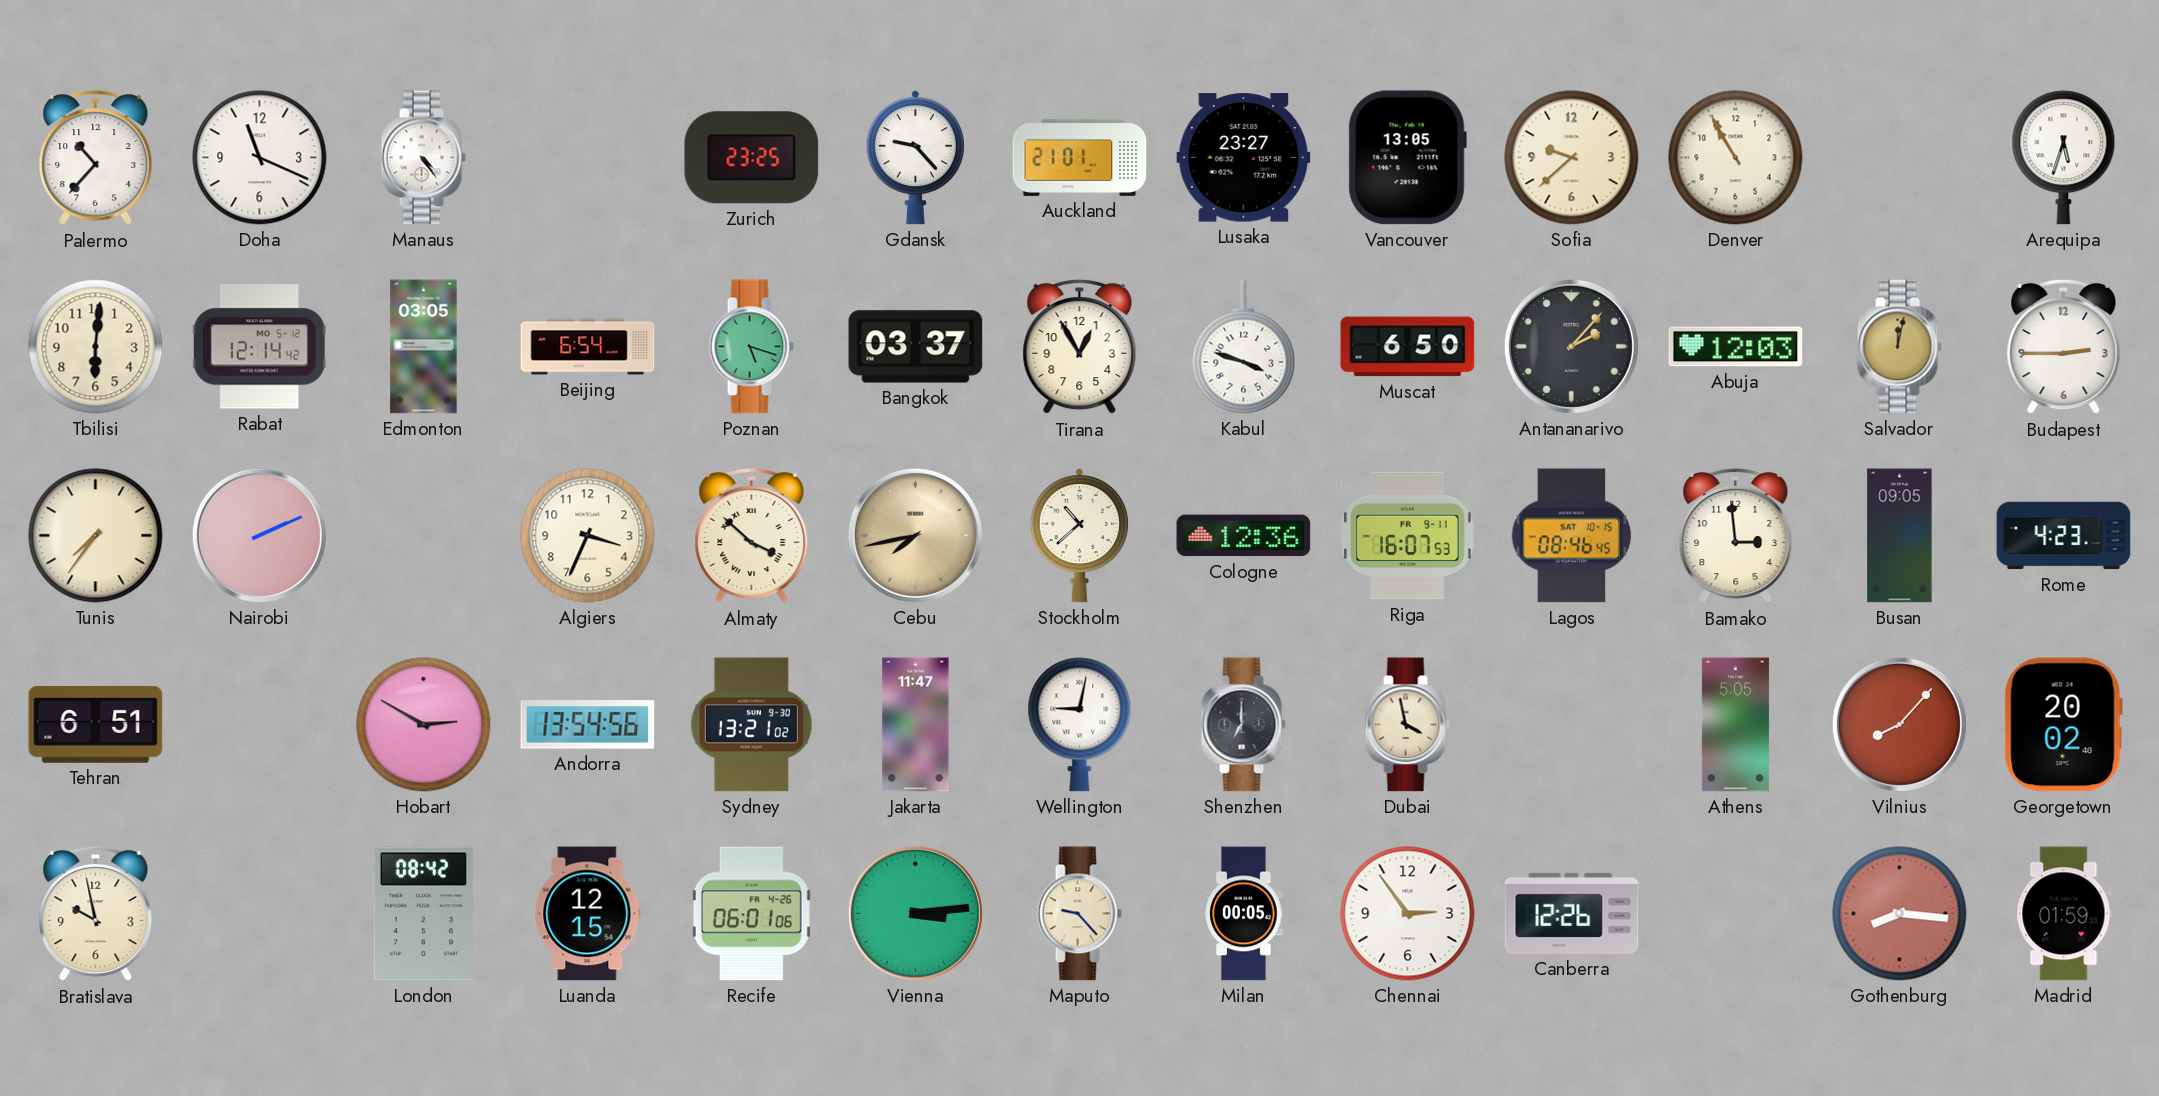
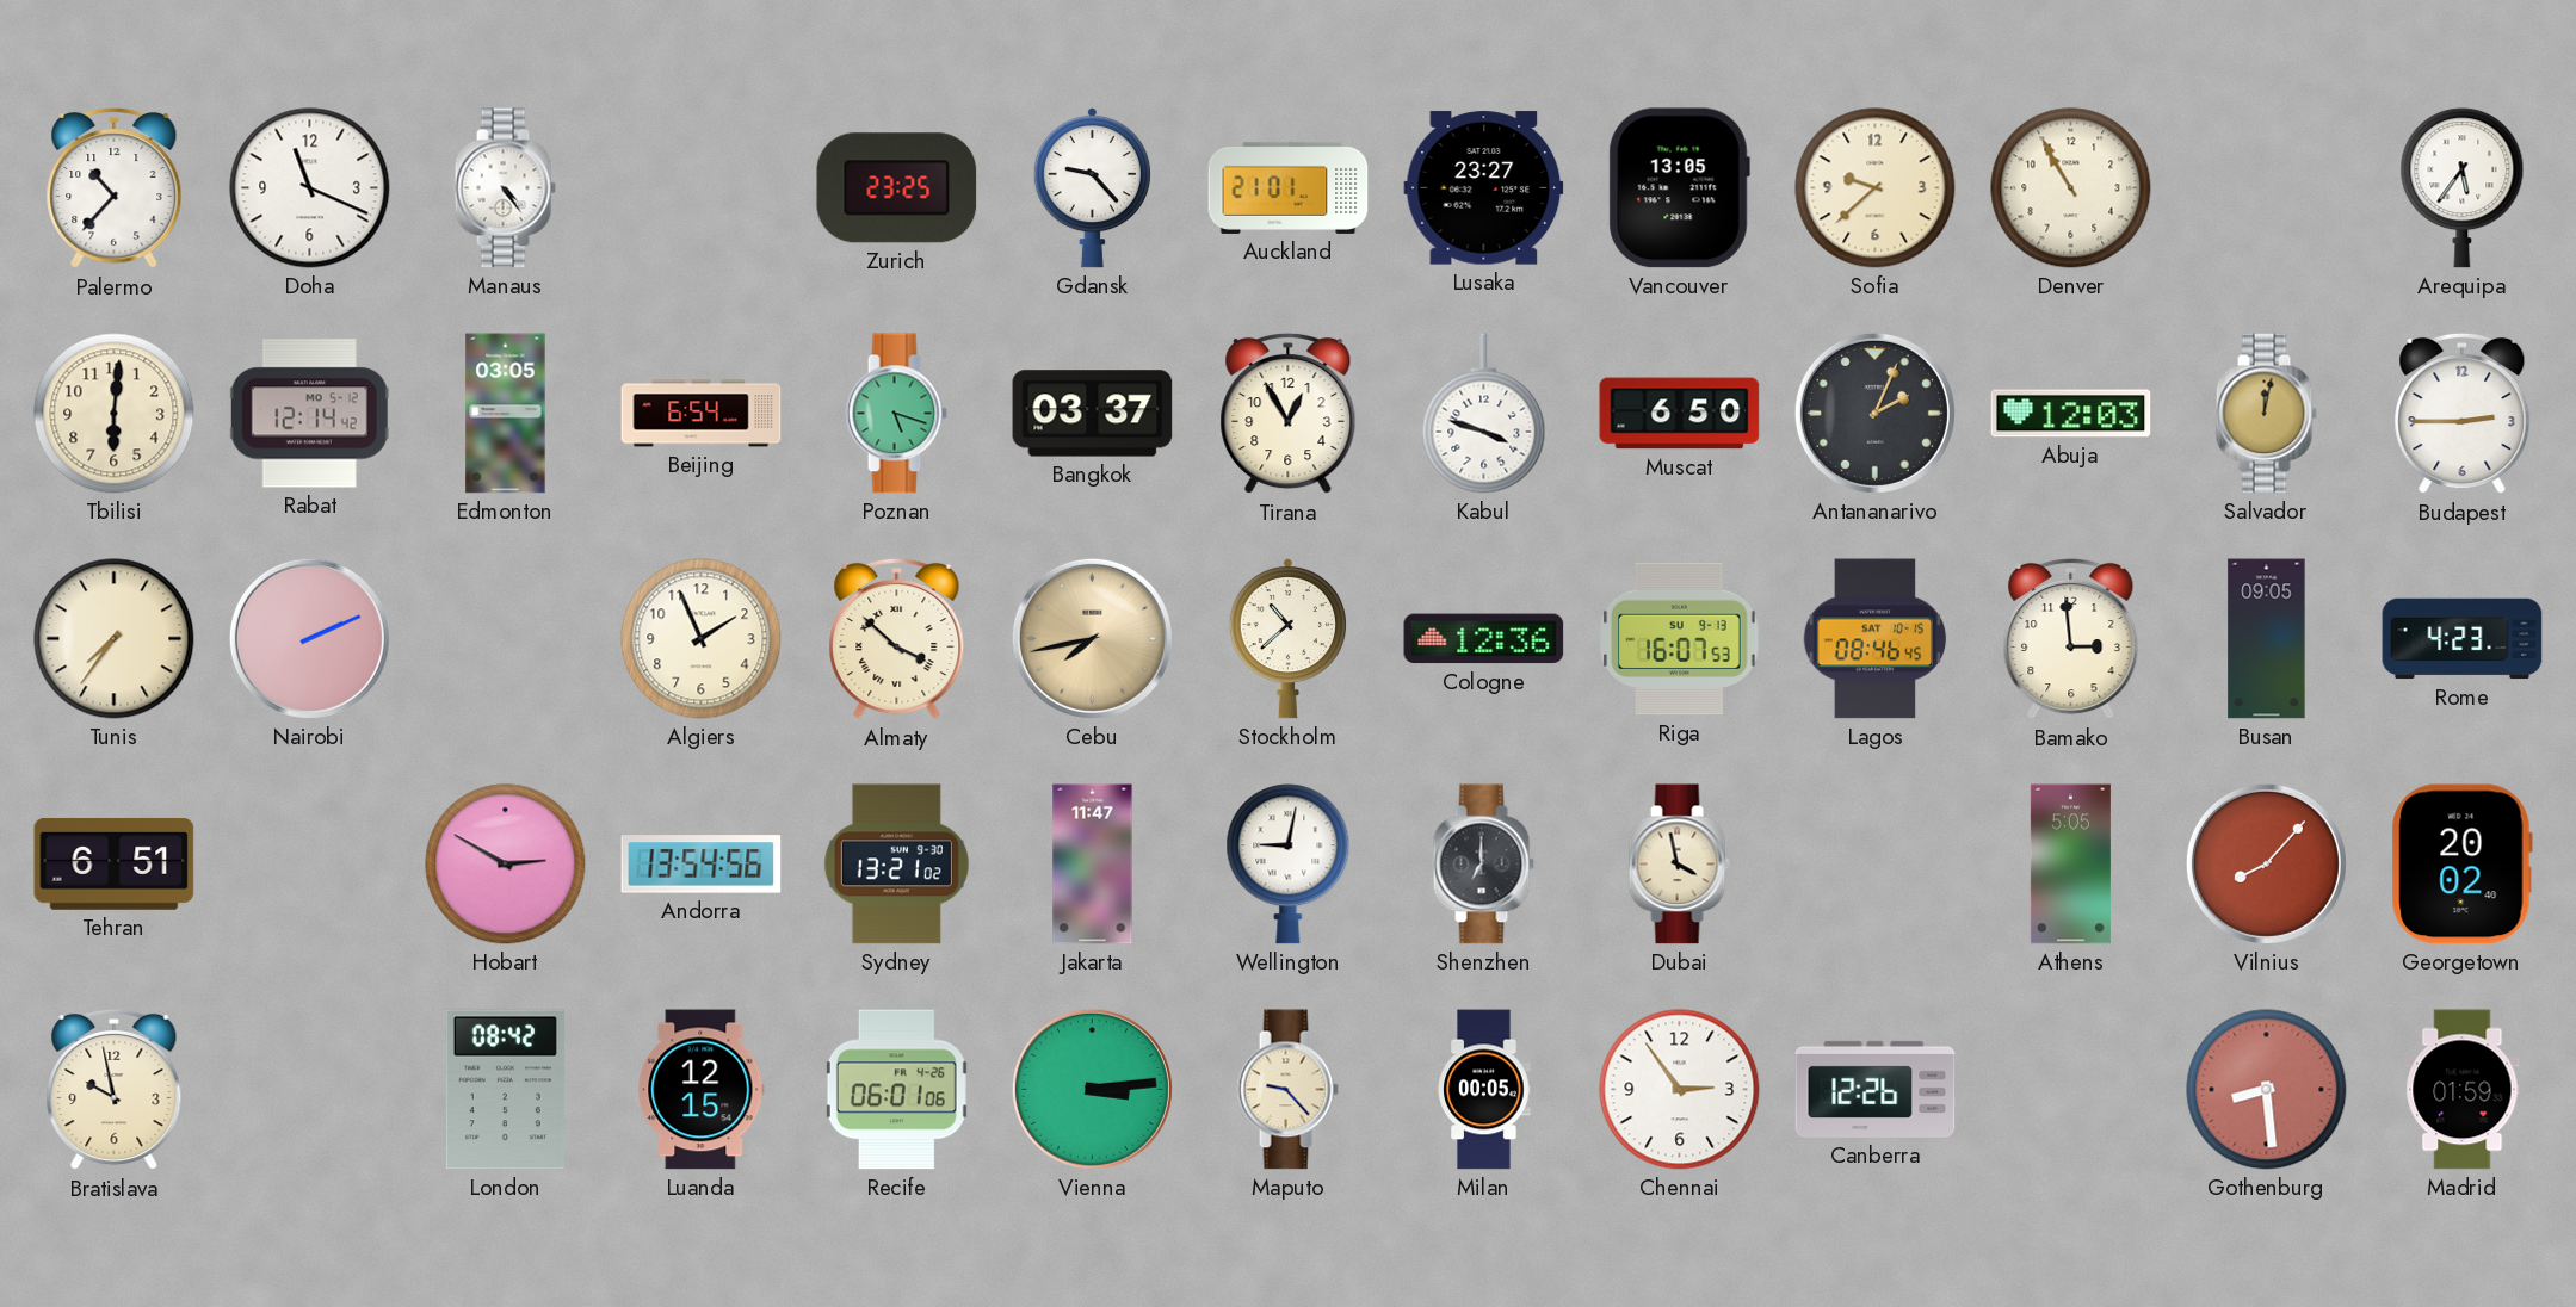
Arequipa: 5:33 -> 5:36
Antananarivo: 2:07 -> 2:04
Algiers: 3:34 -> 1:56
Riga date: FR 9-11 -> SU 9-13
Gothenburg: 8:16 -> 8:29
